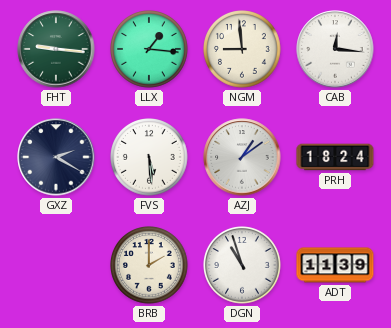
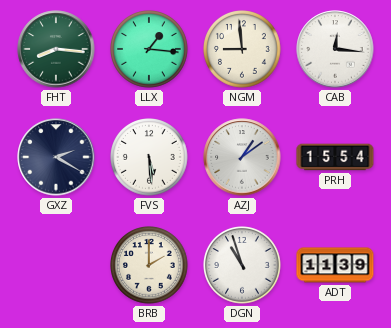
FHT: 9:16 -> 8:16
PRH: 18:24 -> 15:54
